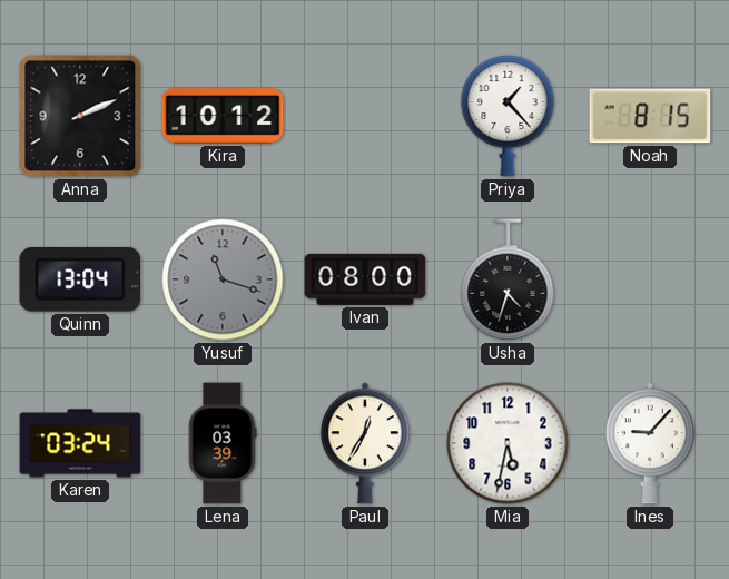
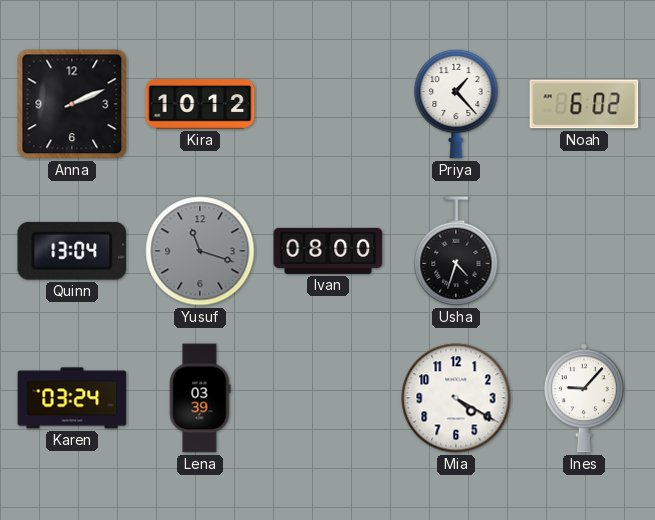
Noah: 8:15 -> 6:02
Paul: 12:35 -> none
Mia: 5:32 -> 4:20
